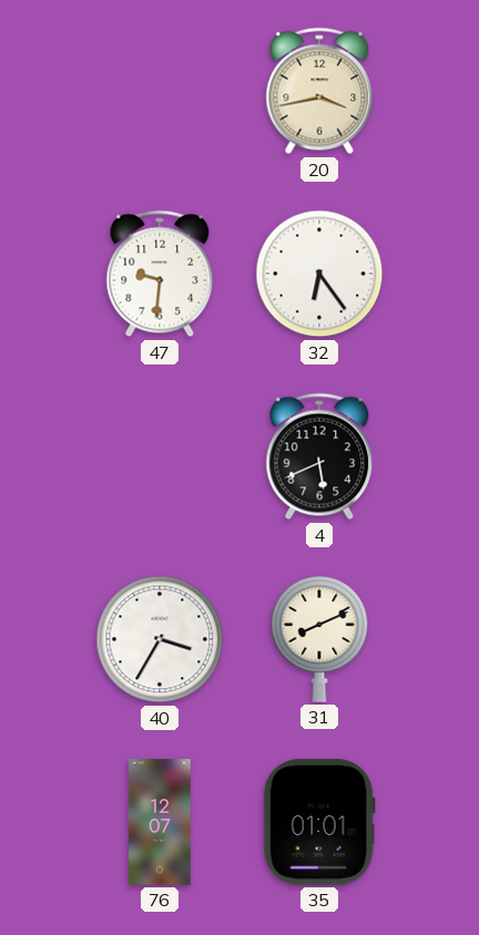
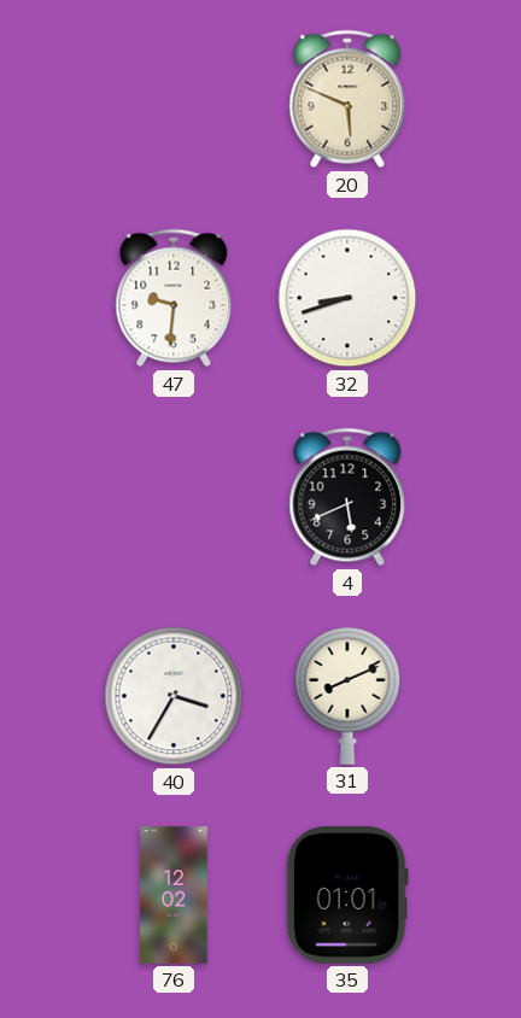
20: 3:43 -> 5:49
32: 6:24 -> 8:42
76: 12:07 -> 12:02
